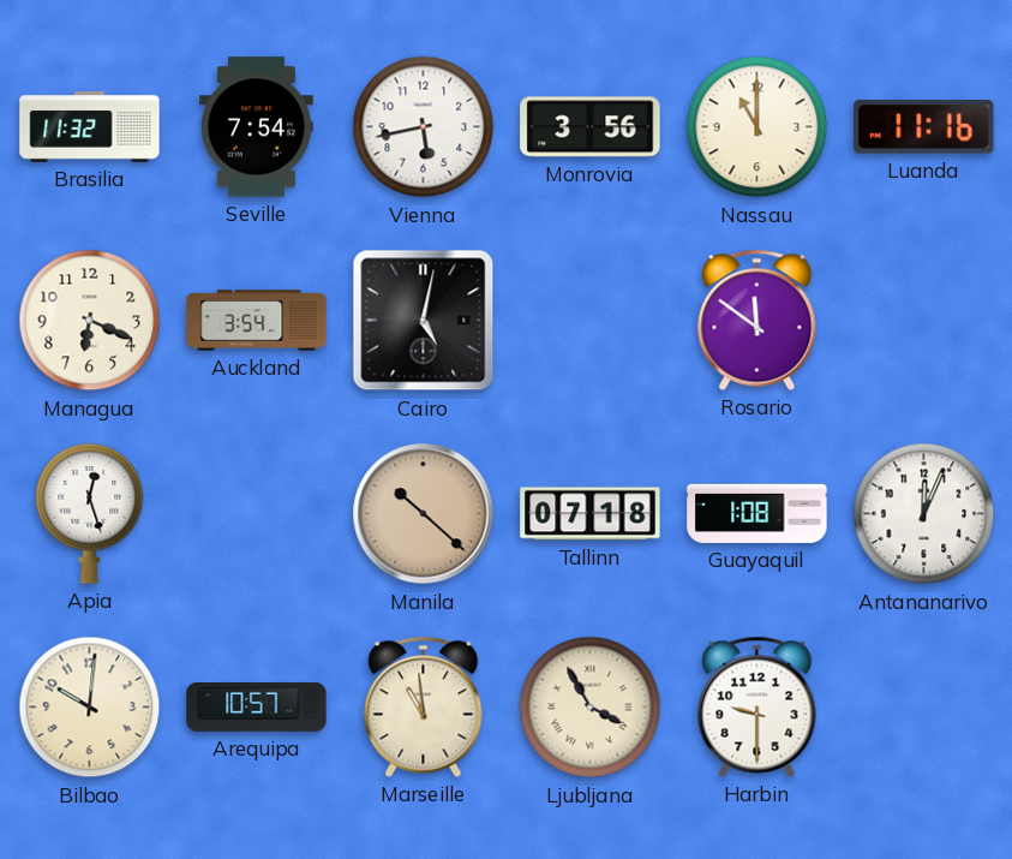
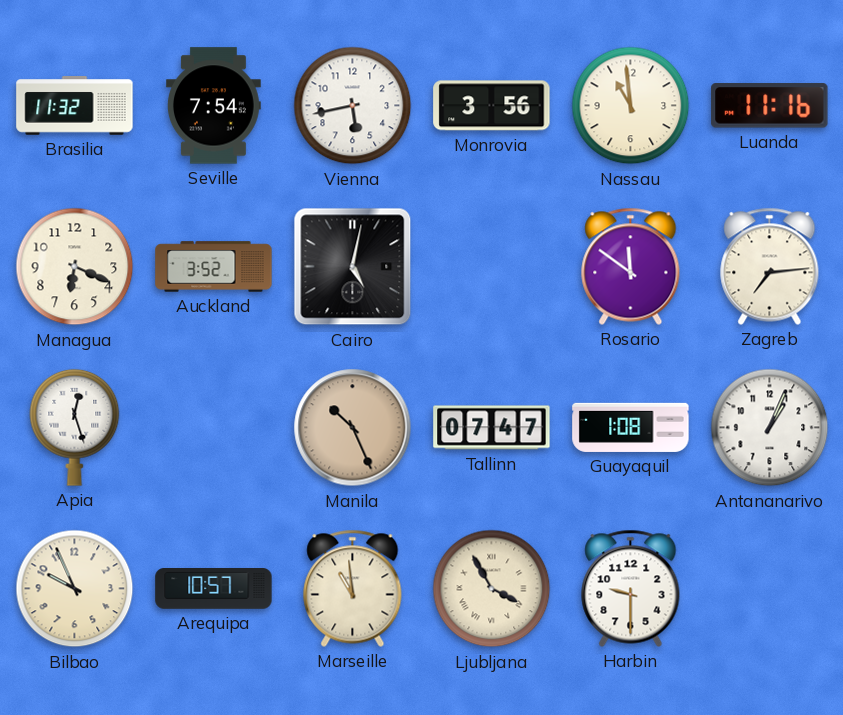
Nassau: 11:00 -> 10:59
Auckland: 3:54 -> 3:52
Zagreb: none -> 7:14
Manila: 10:22 -> 10:26
Tallinn: 07:18 -> 07:47
Antananarivo: 12:04 -> 1:04
Bilbao: 10:01 -> 9:56
